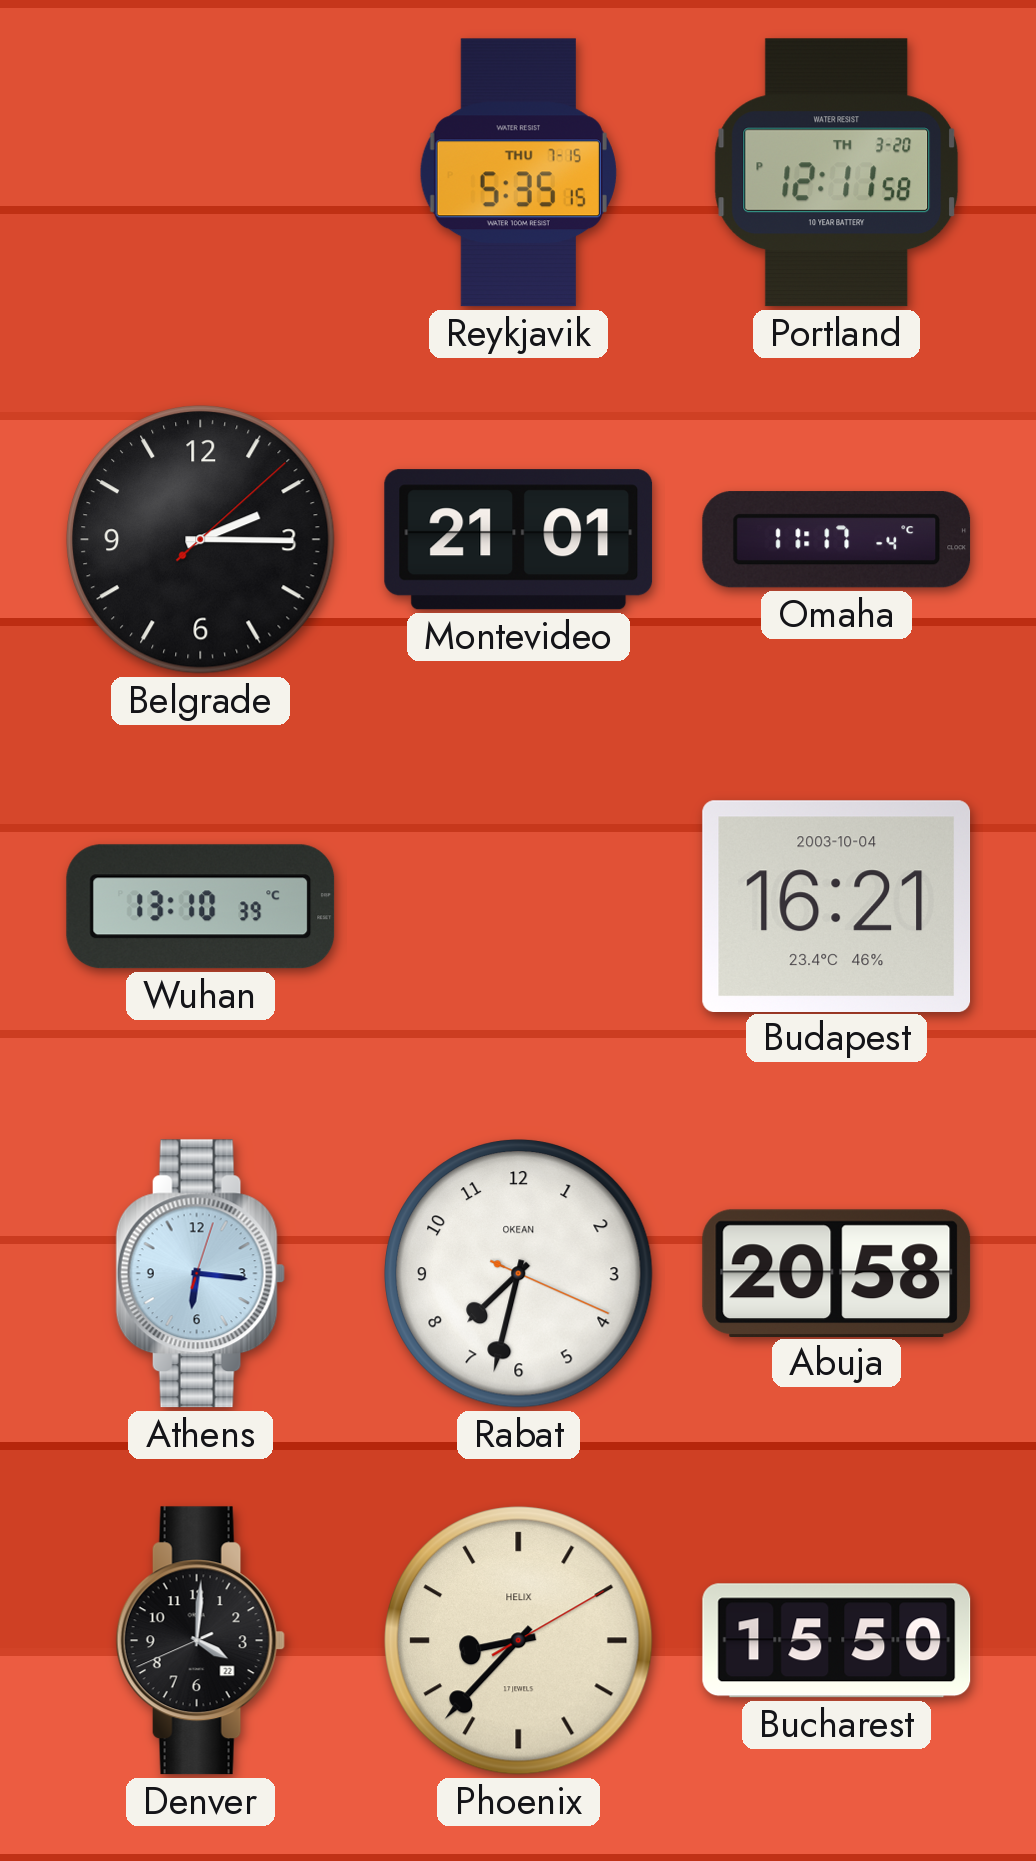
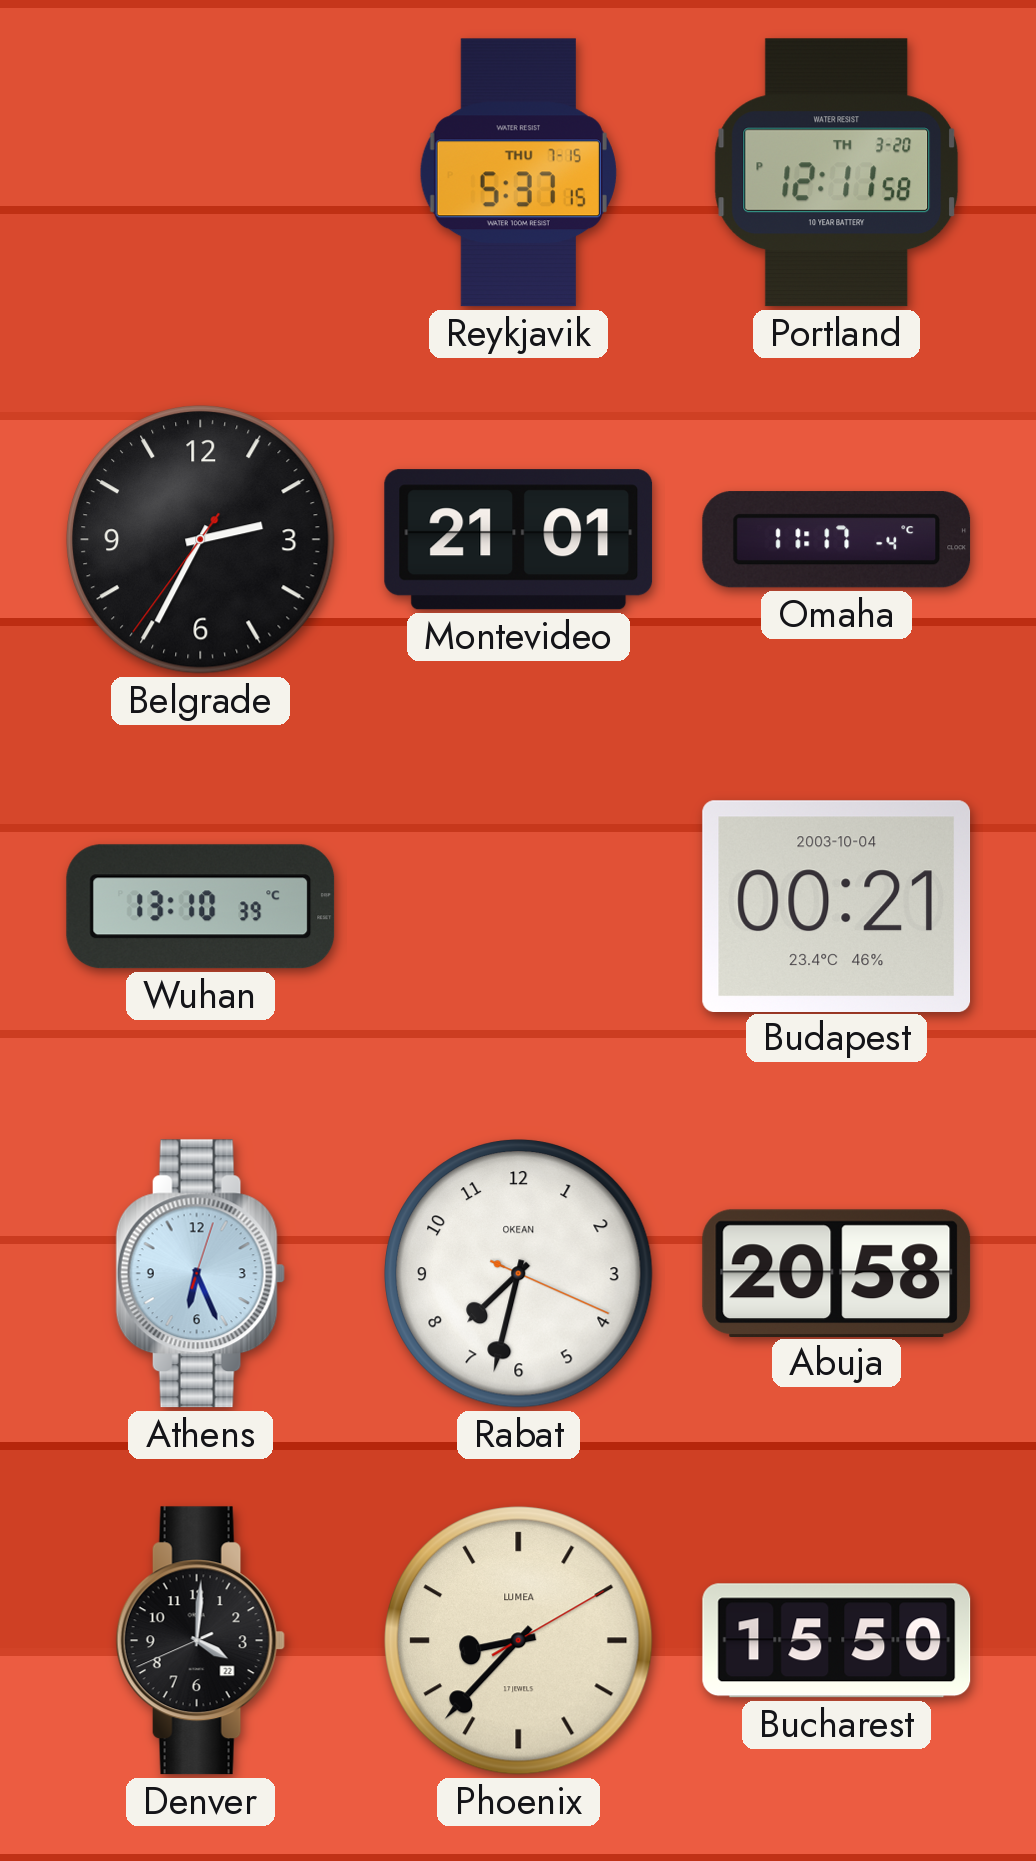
Reykjavik: 5:35 -> 5:37
Belgrade: 2:15 -> 2:34
Budapest: 16:21 -> 00:21
Athens: 6:16 -> 6:26
Phoenix brand: HELIX -> LUMEA
